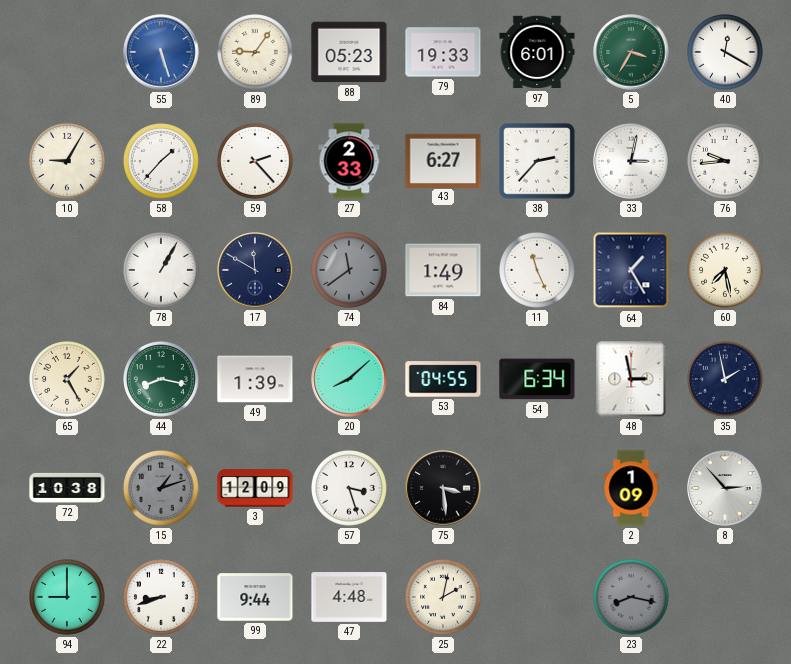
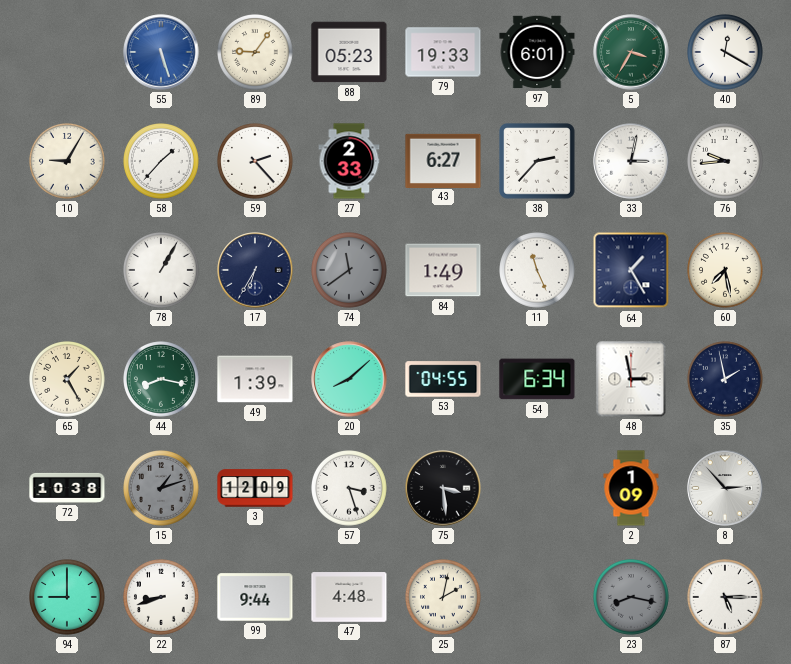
17: 11:50 -> 6:35
87: none -> 5:15
